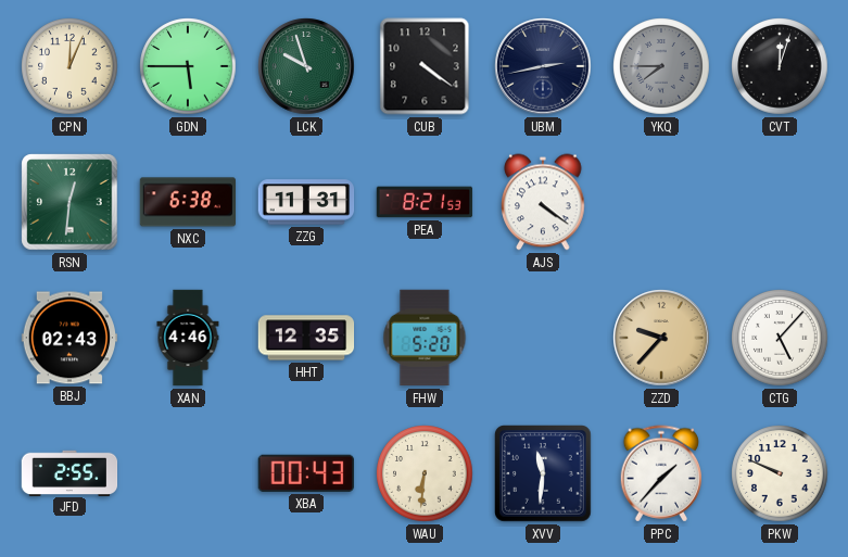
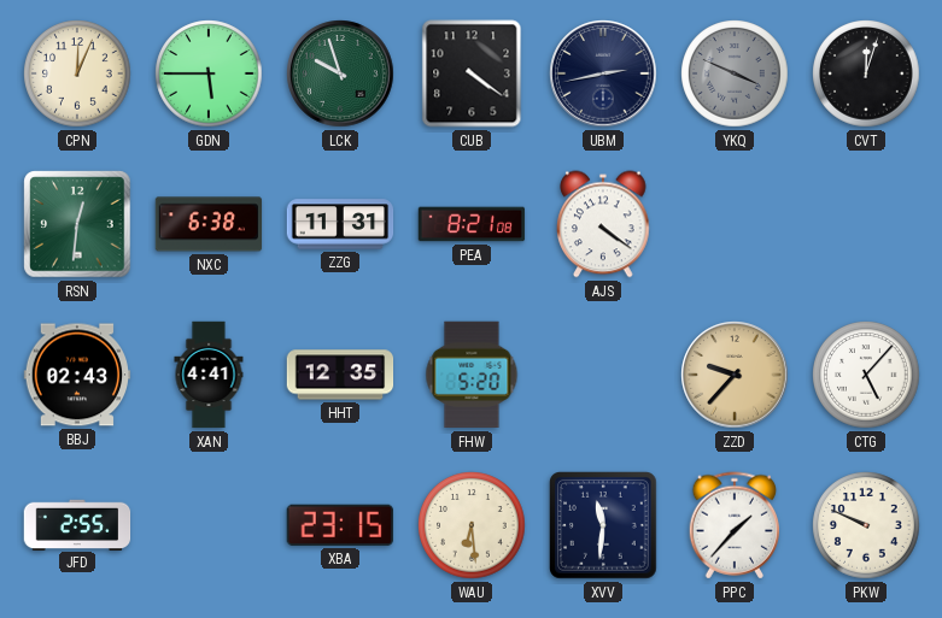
YKQ: 7:45 -> 3:49
PEA: 8:21:53 -> 8:21:08
XAN: 4:46 -> 4:41
XBA: 00:43 -> 23:15
WAU: 6:31 -> 6:29
